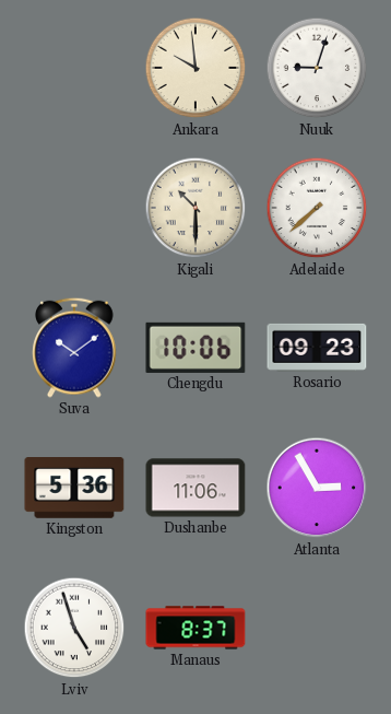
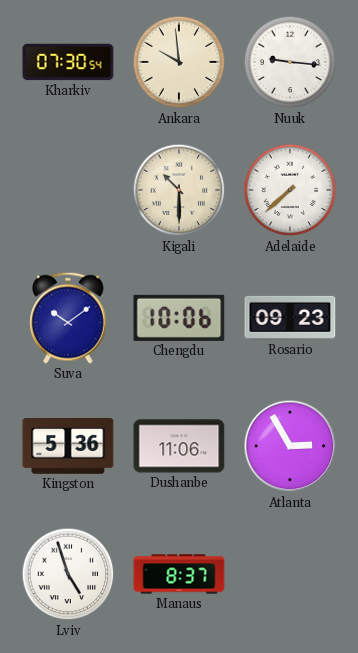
Kharkiv: none -> 07:30
Nuuk: 9:03 -> 9:16
